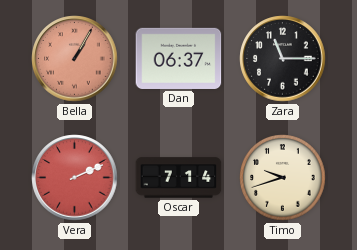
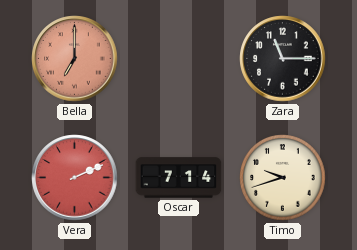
Bella: 1:05 -> 7:00
Dan: 06:37 -> none
